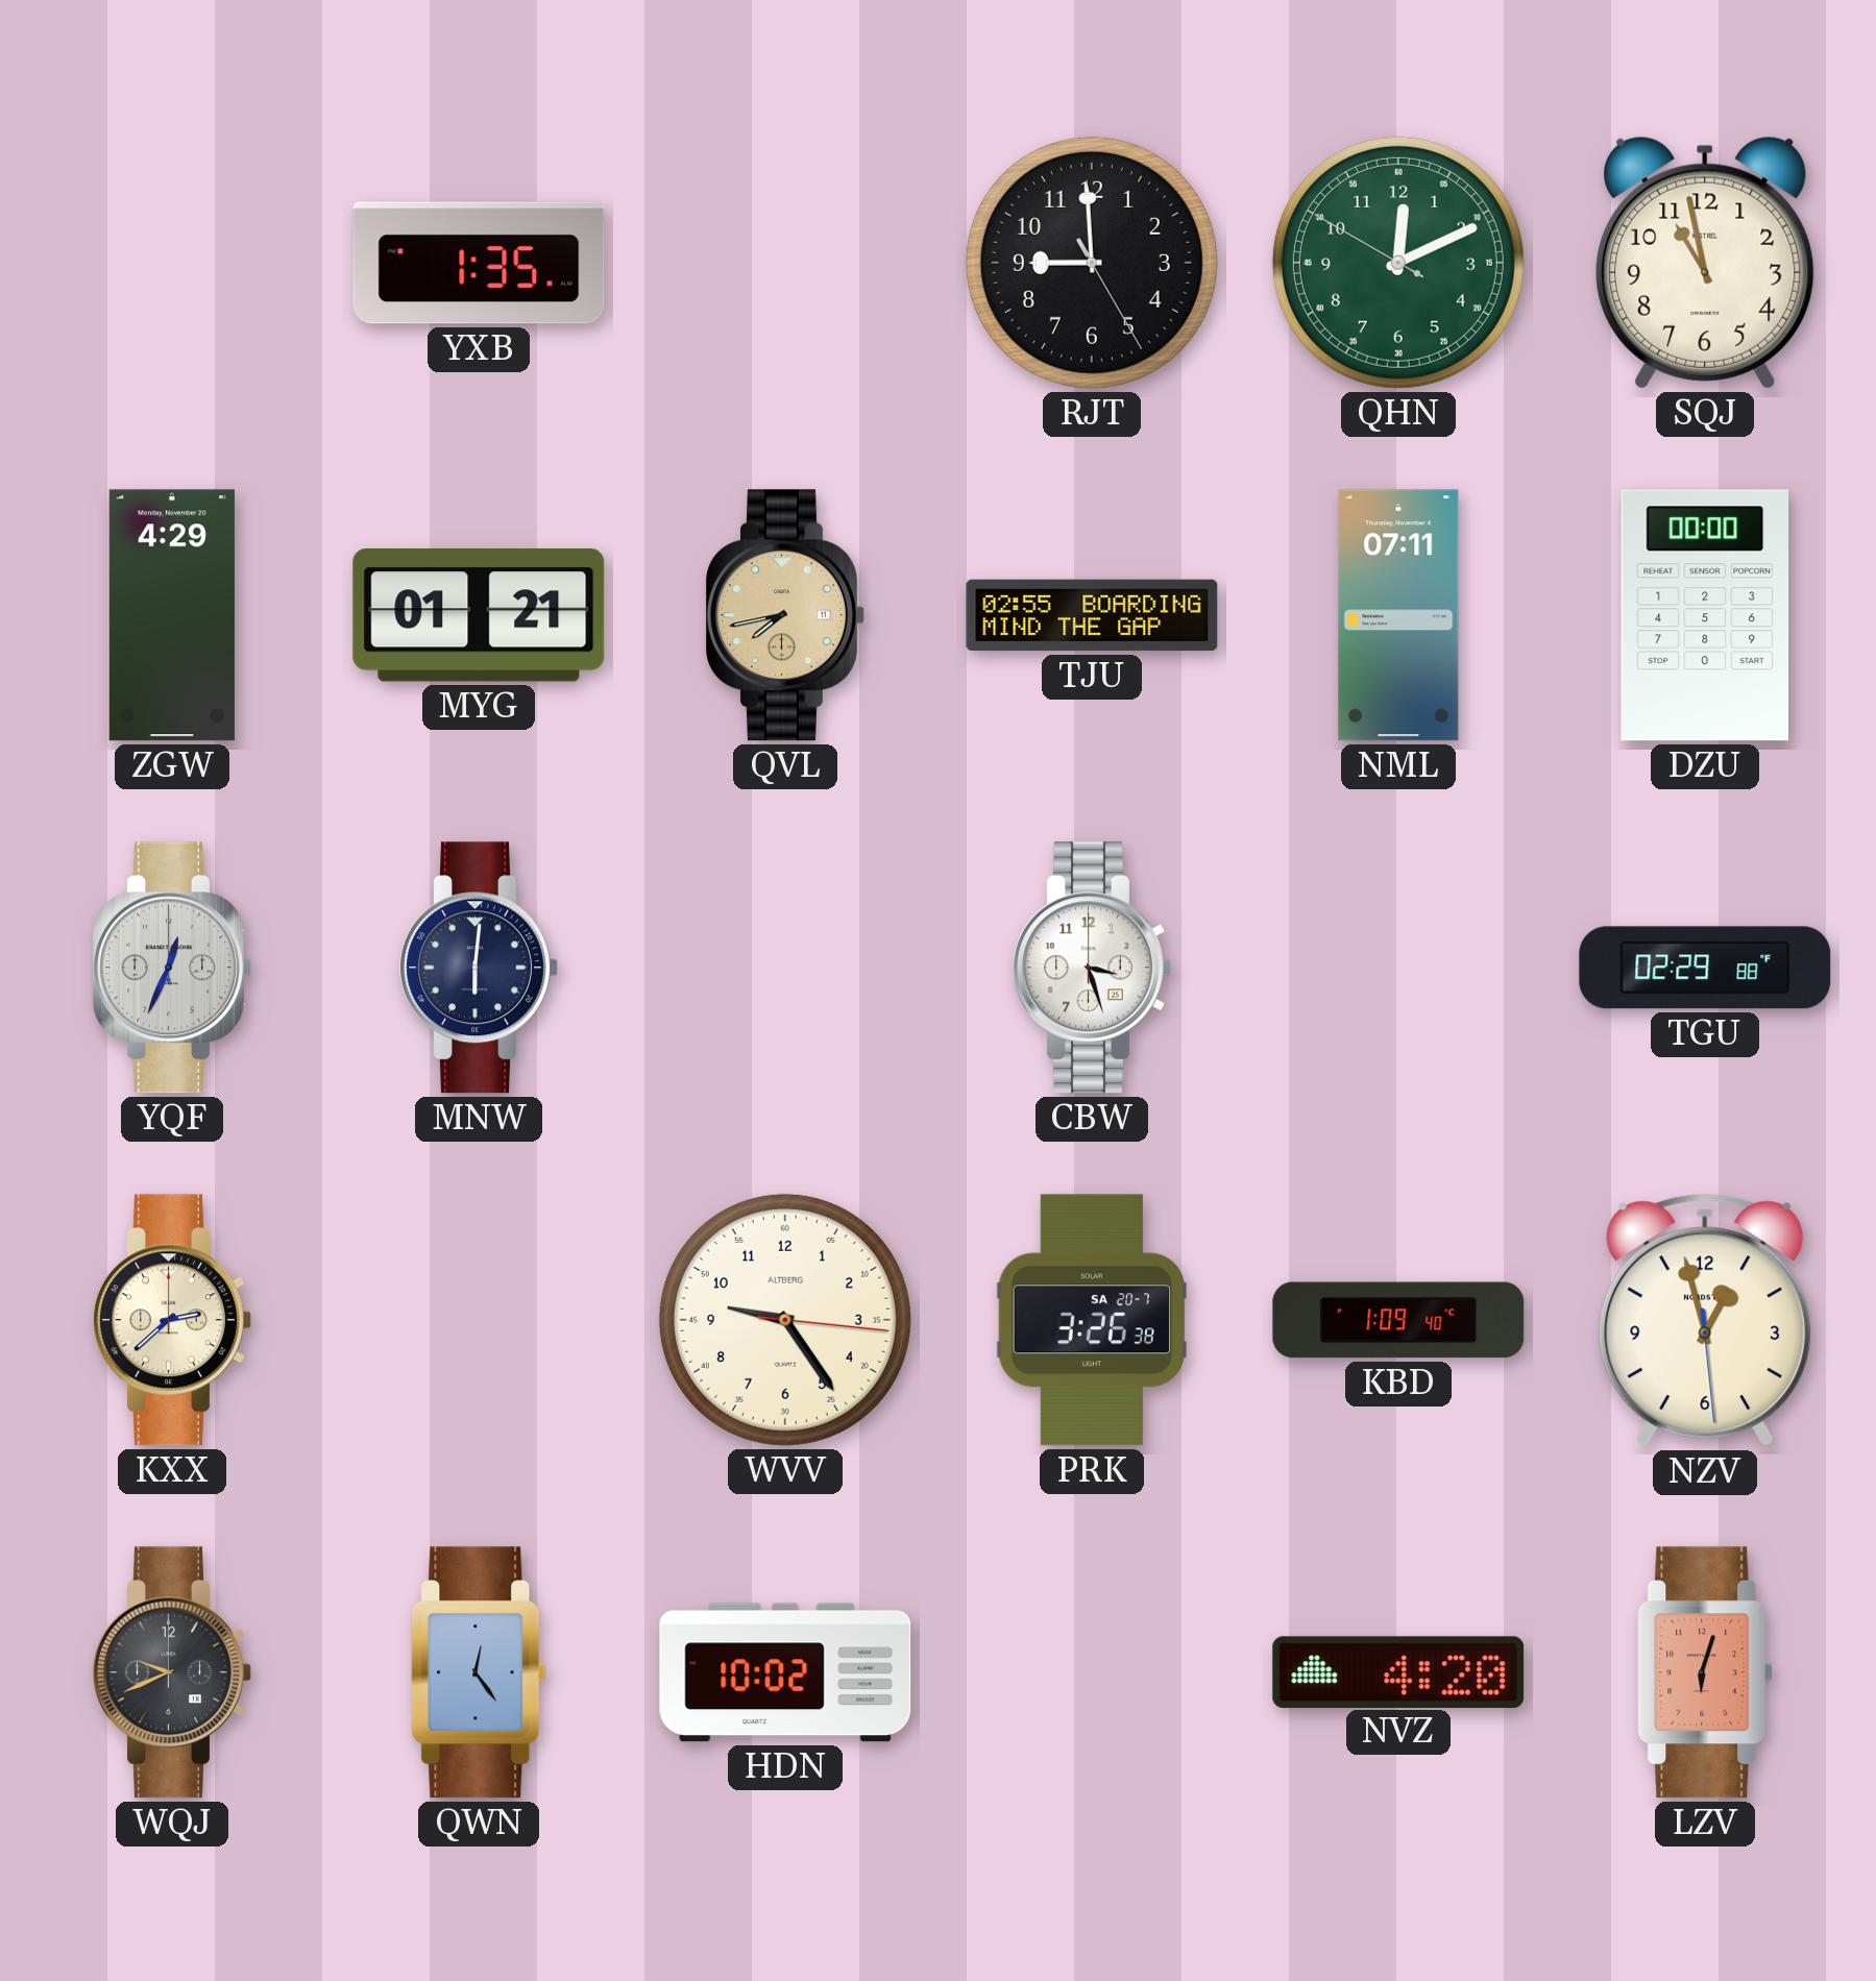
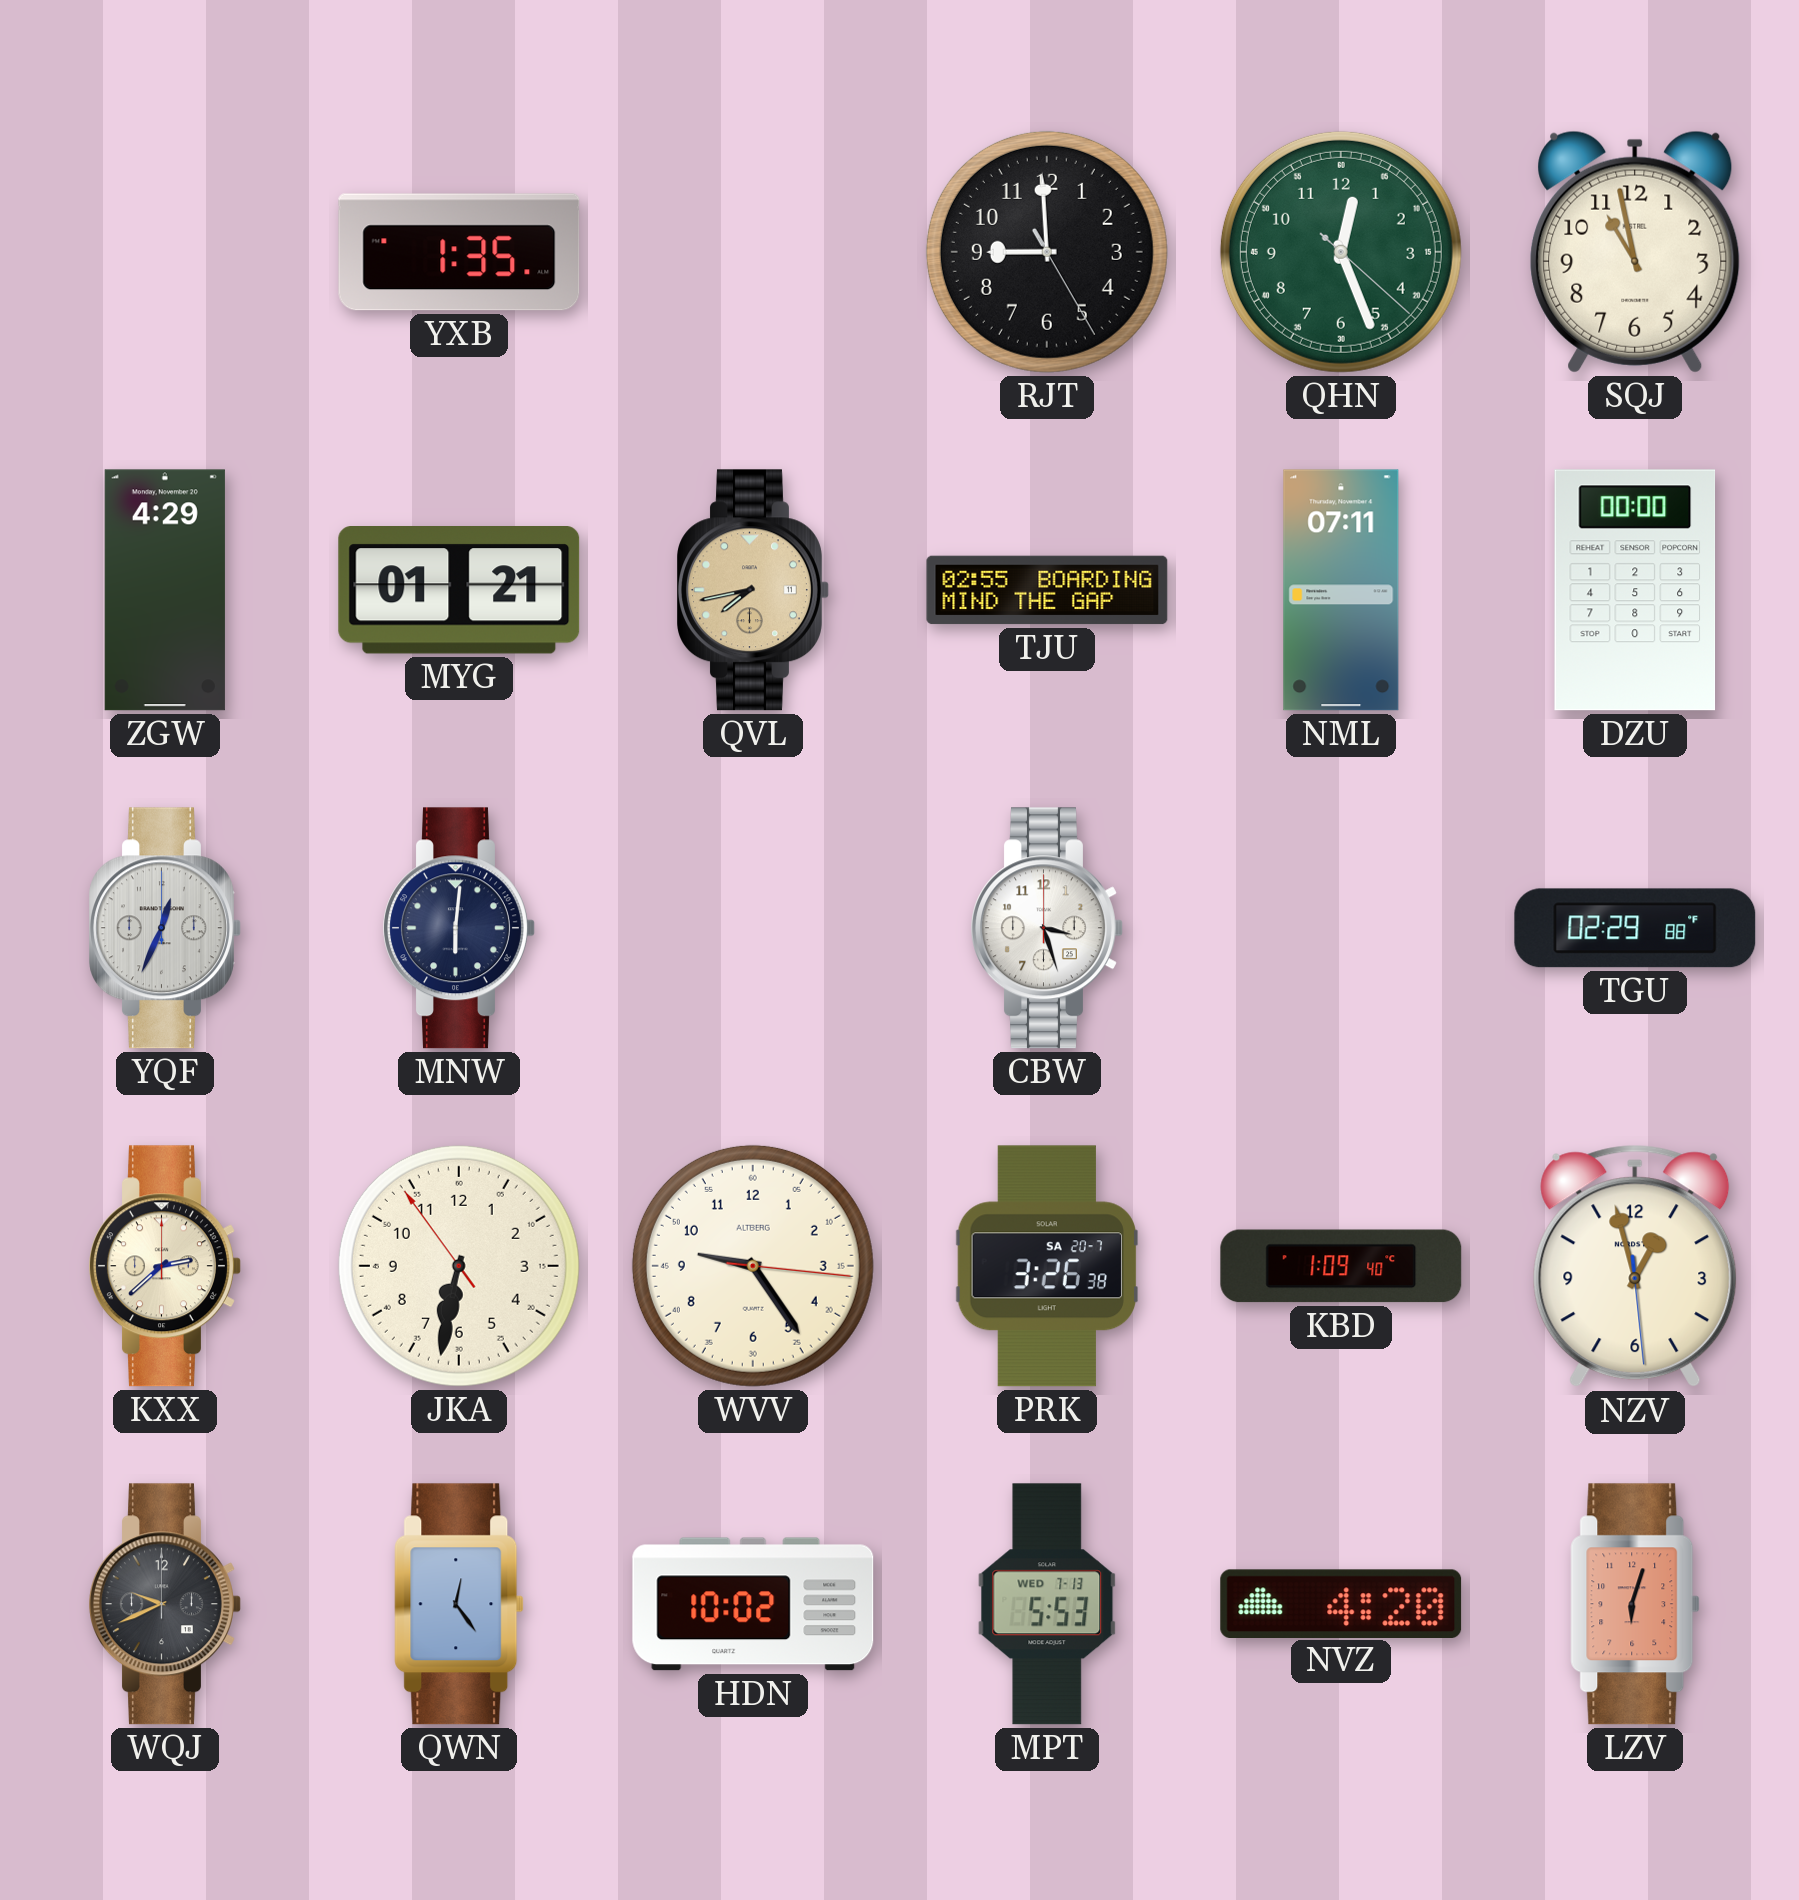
QHN: 12:10 -> 12:26
JKA: none -> 6:31
MPT: none -> 5:53
